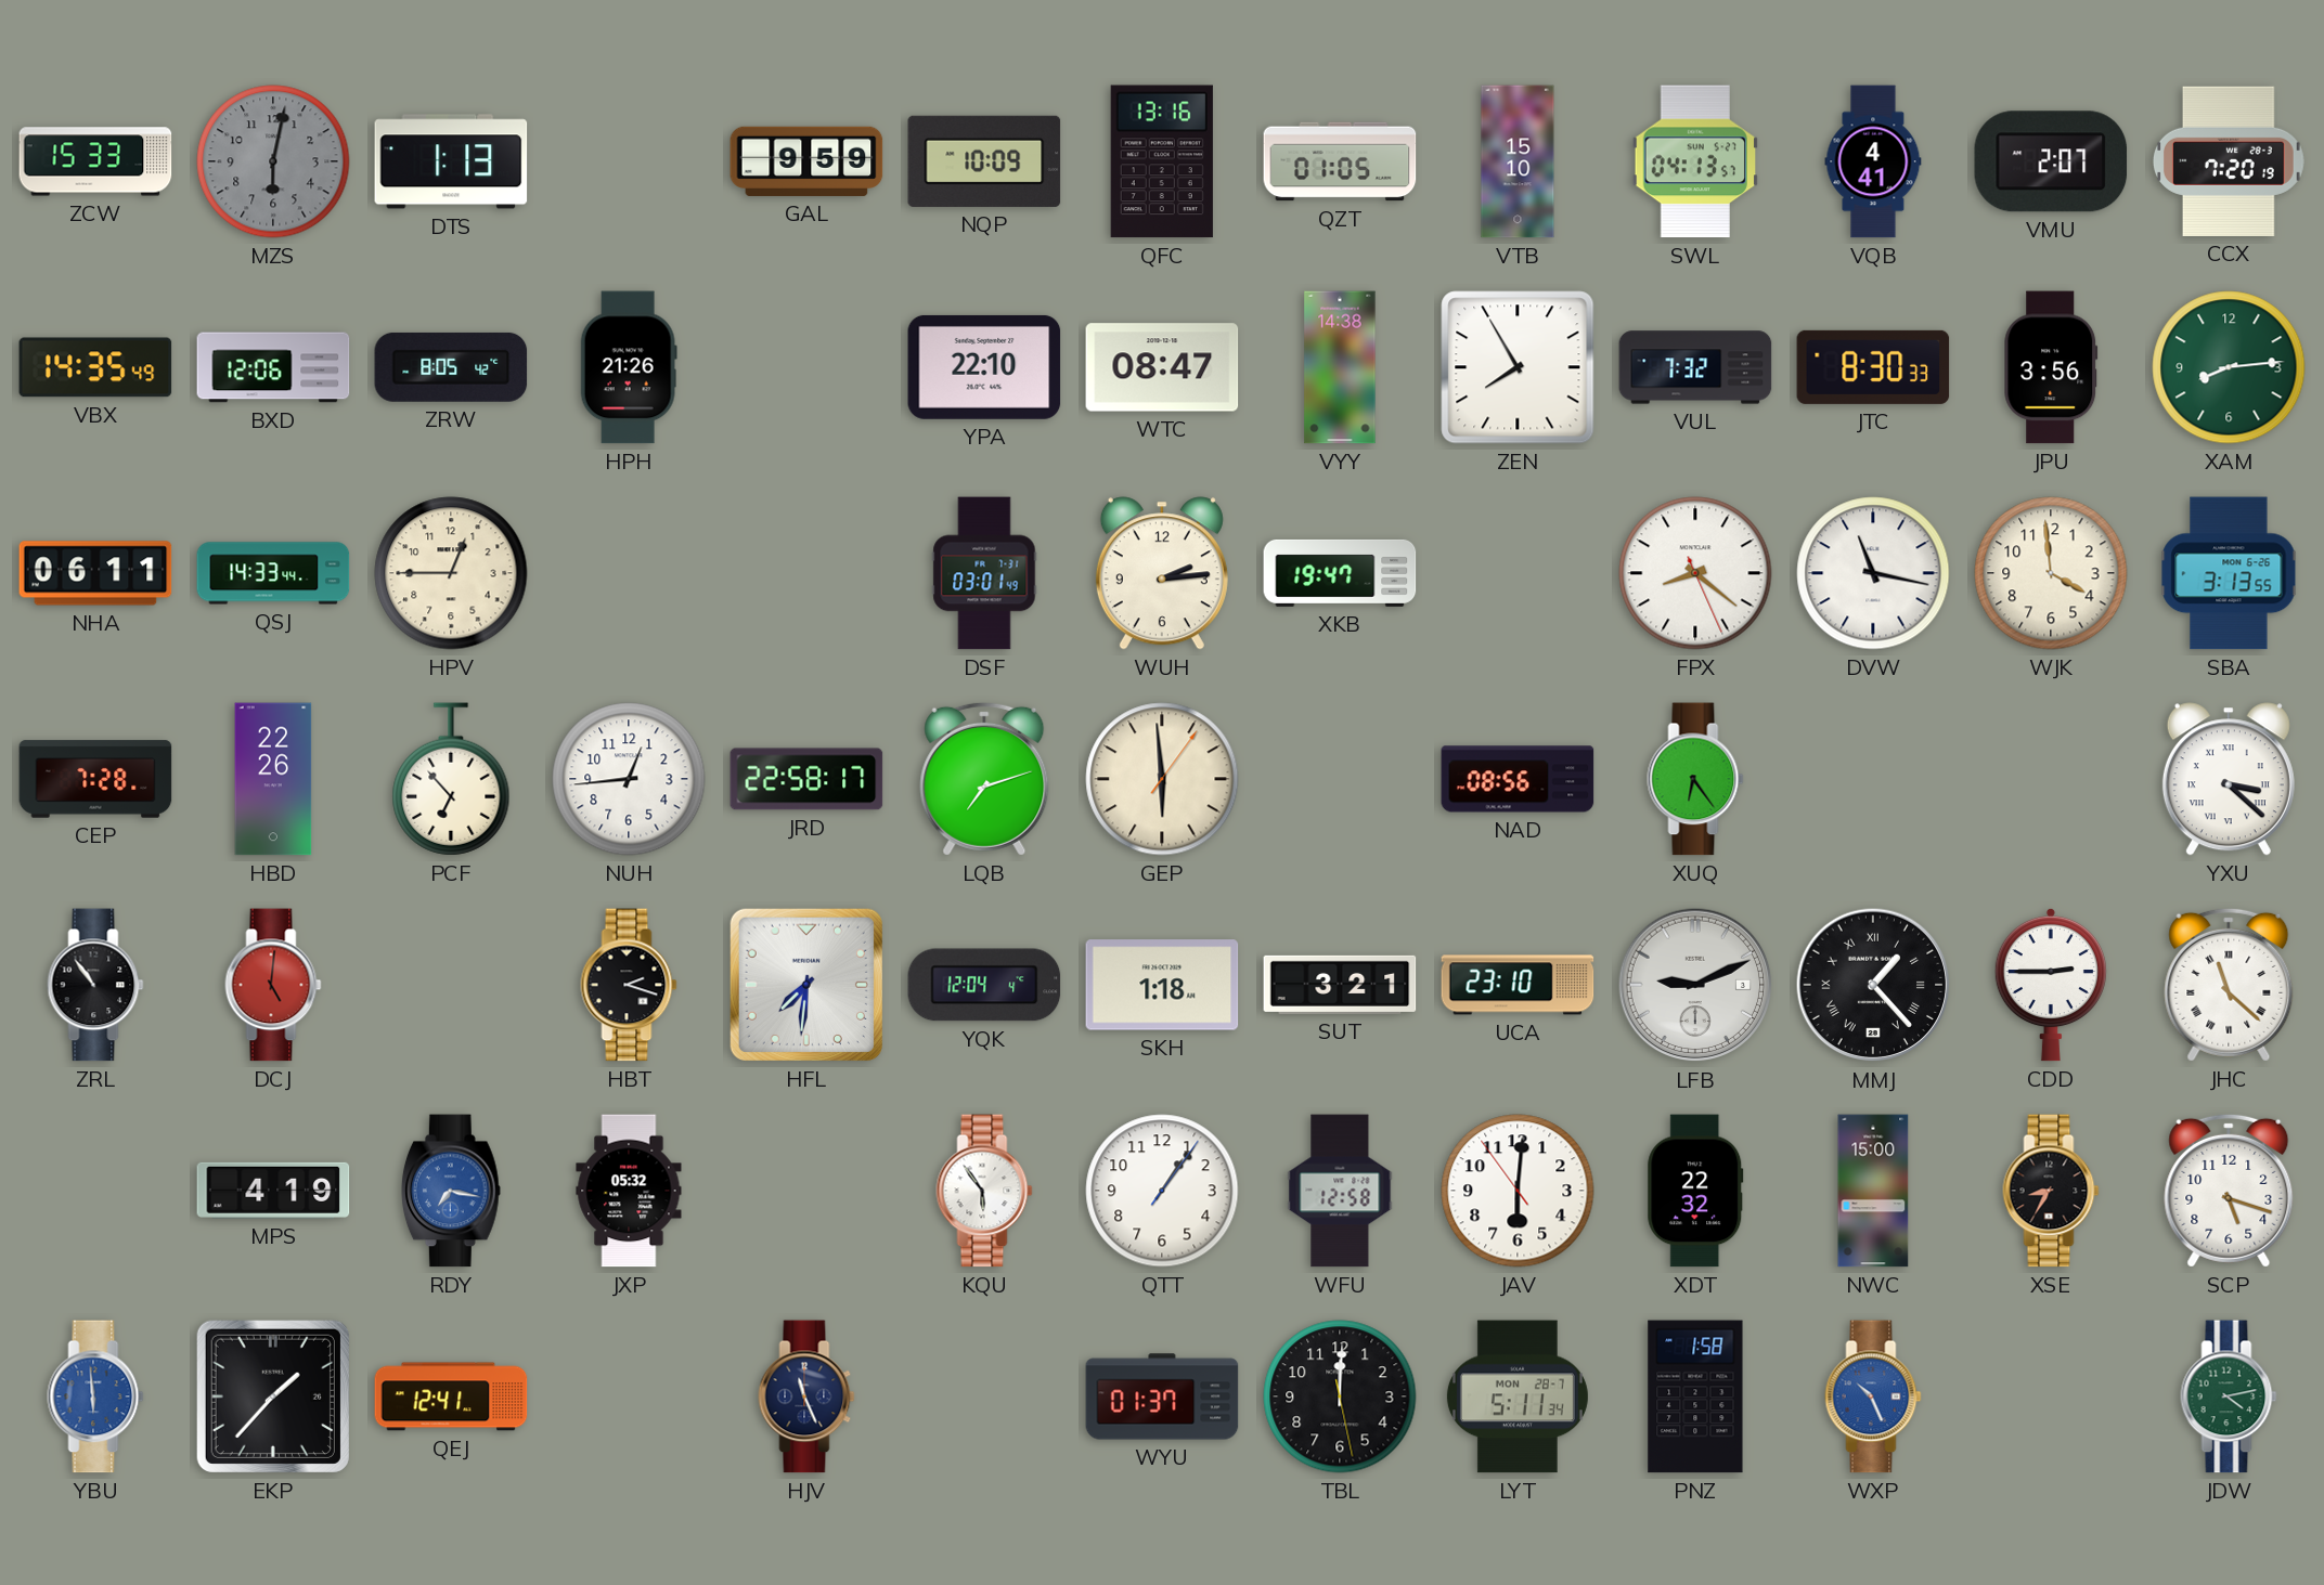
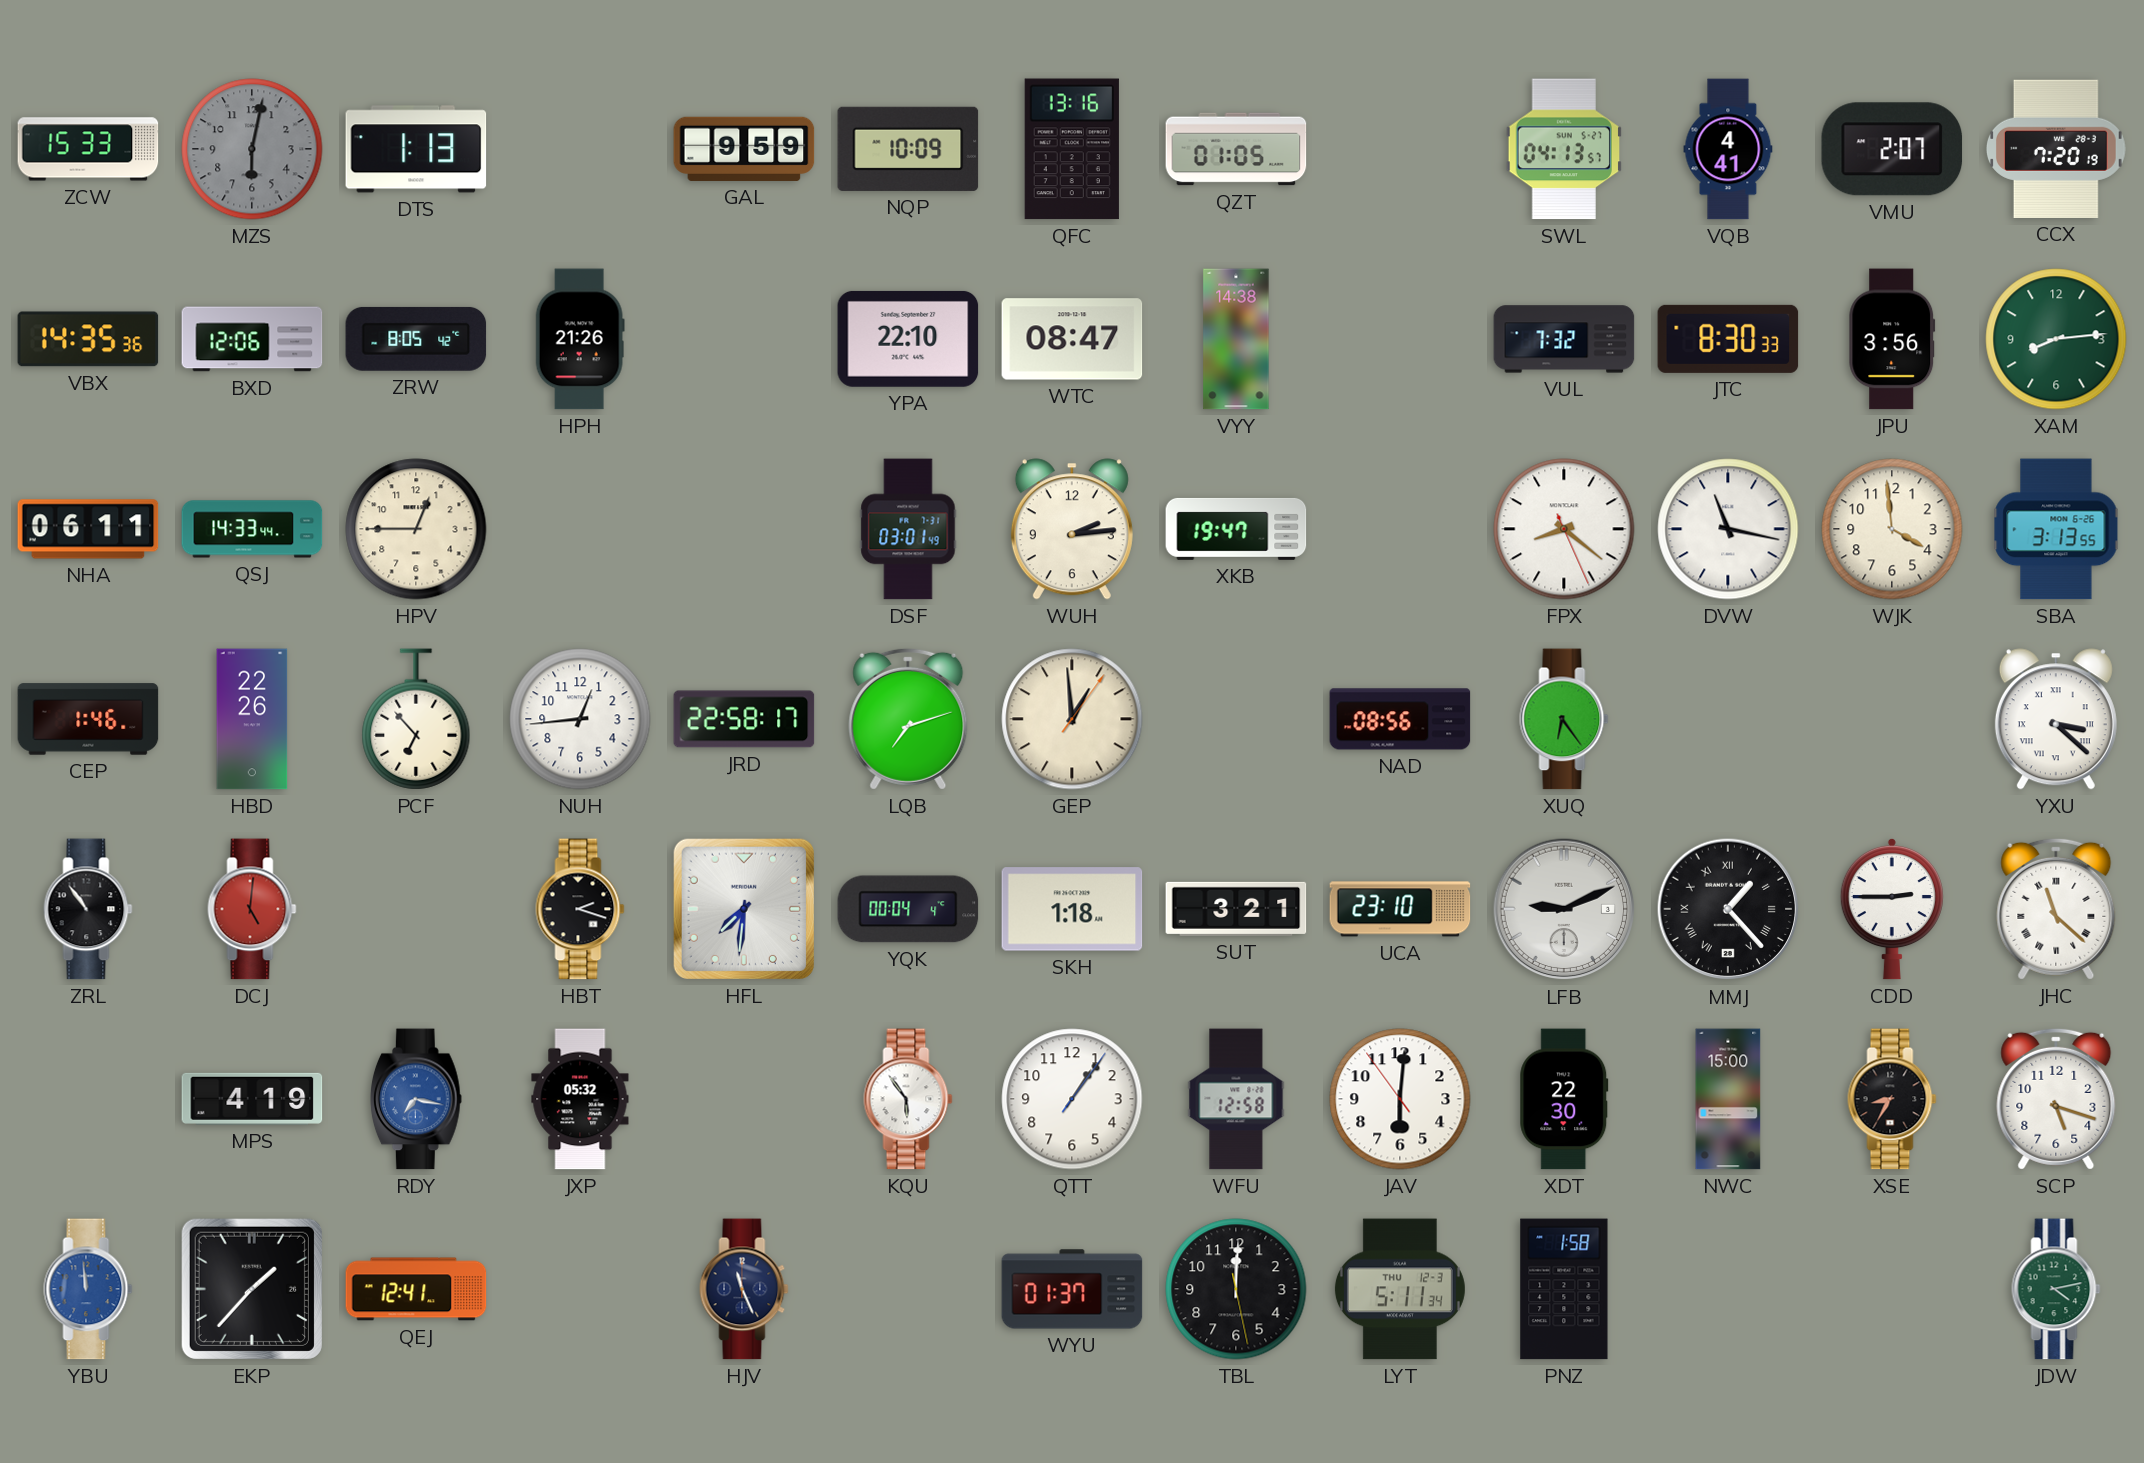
VTB: 15:10 -> none
VBX: 14:35:49 -> 14:35:36
ZEN: 7:55 -> none
CEP: 7:28 -> 1:46
GEP: 5:59 -> 12:59
YQK: 12:04 -> 00:04
XDT: 22:32 -> 22:30
YBU: 5:59 -> 11:59
LYT date: MON 28-7 -> THU 12-3
WXP: 10:26 -> none
